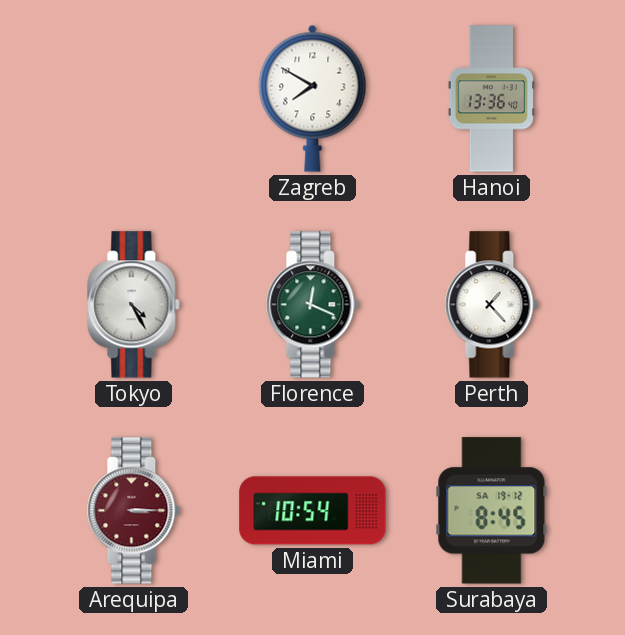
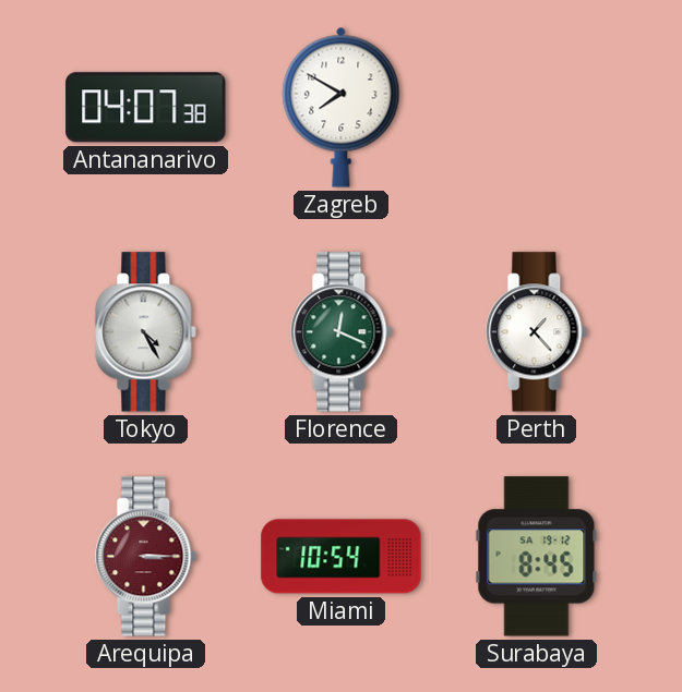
Antananarivo: none -> 04:07
Hanoi: 13:36 -> none
